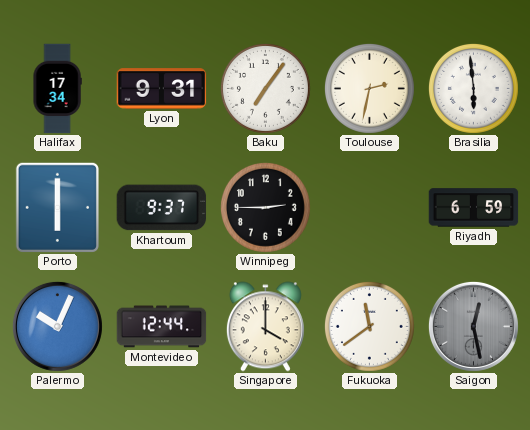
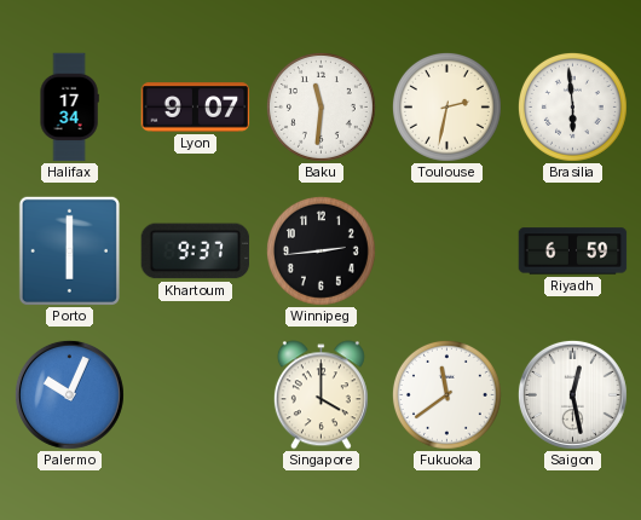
Lyon: 9:31 -> 9:07
Baku: 7:06 -> 11:31
Winnipeg: 2:45 -> 2:44
Montevideo: 12:44 -> none
Saigon dial: grey -> white
